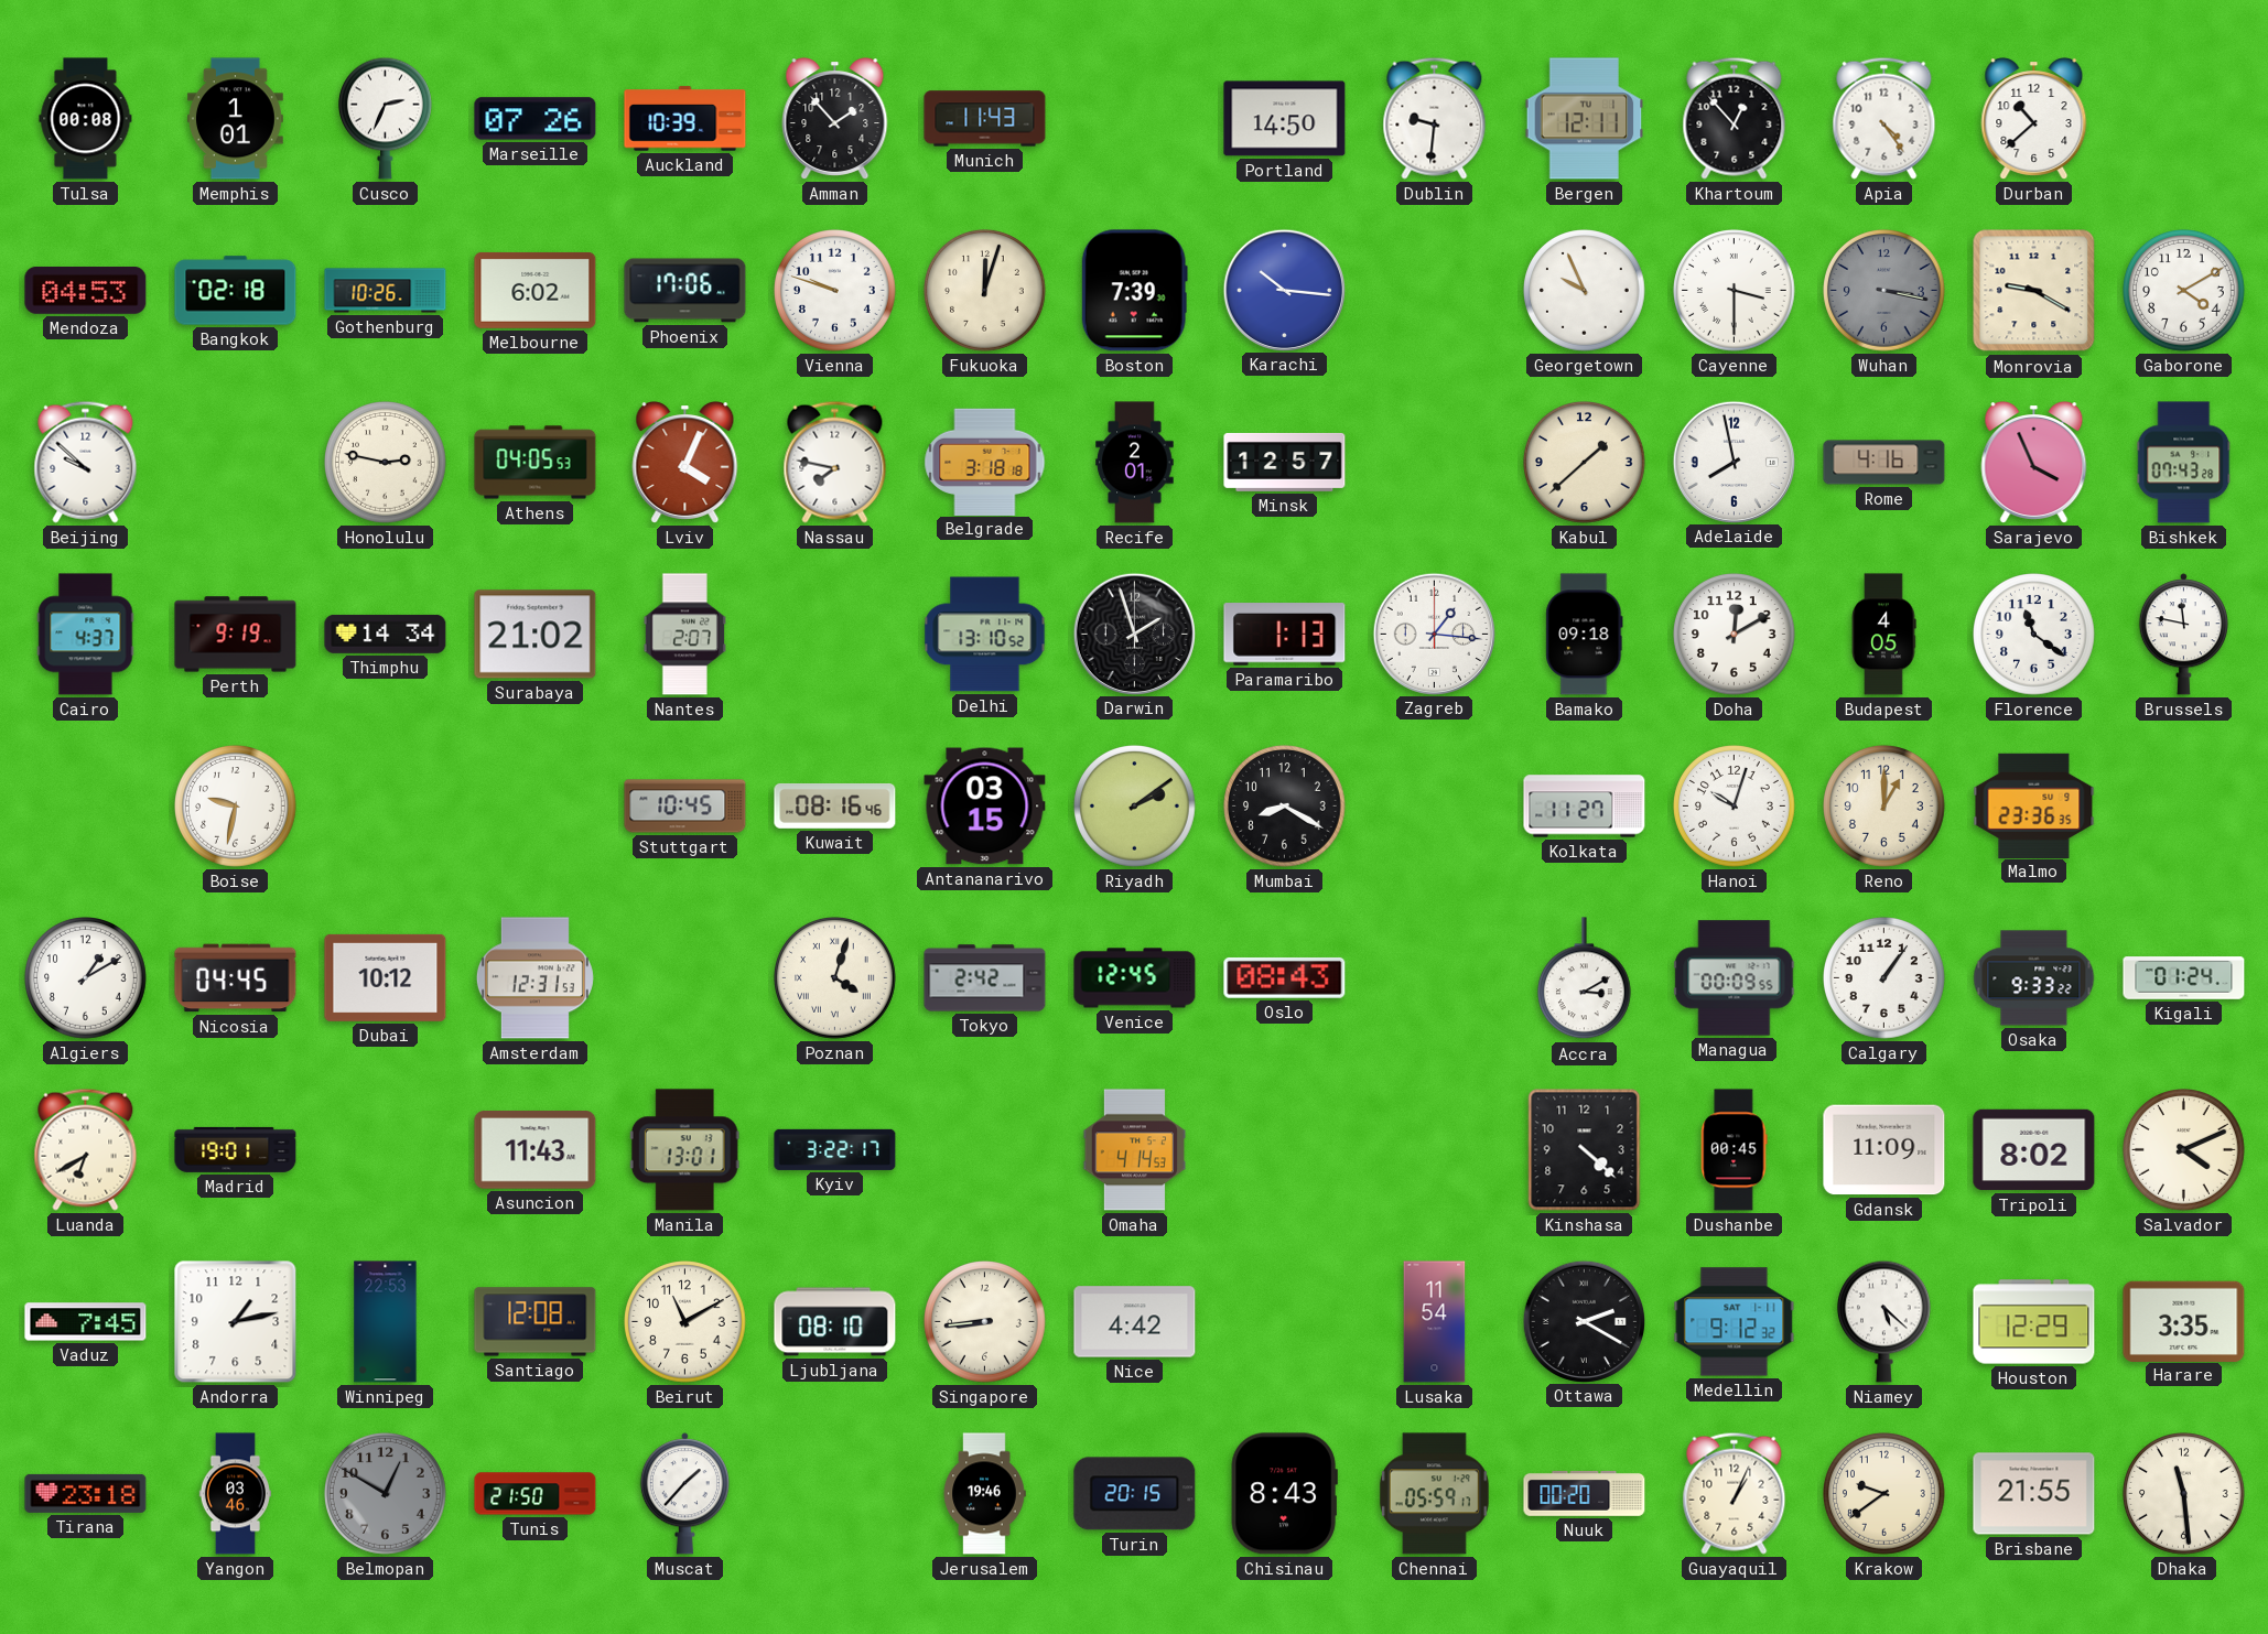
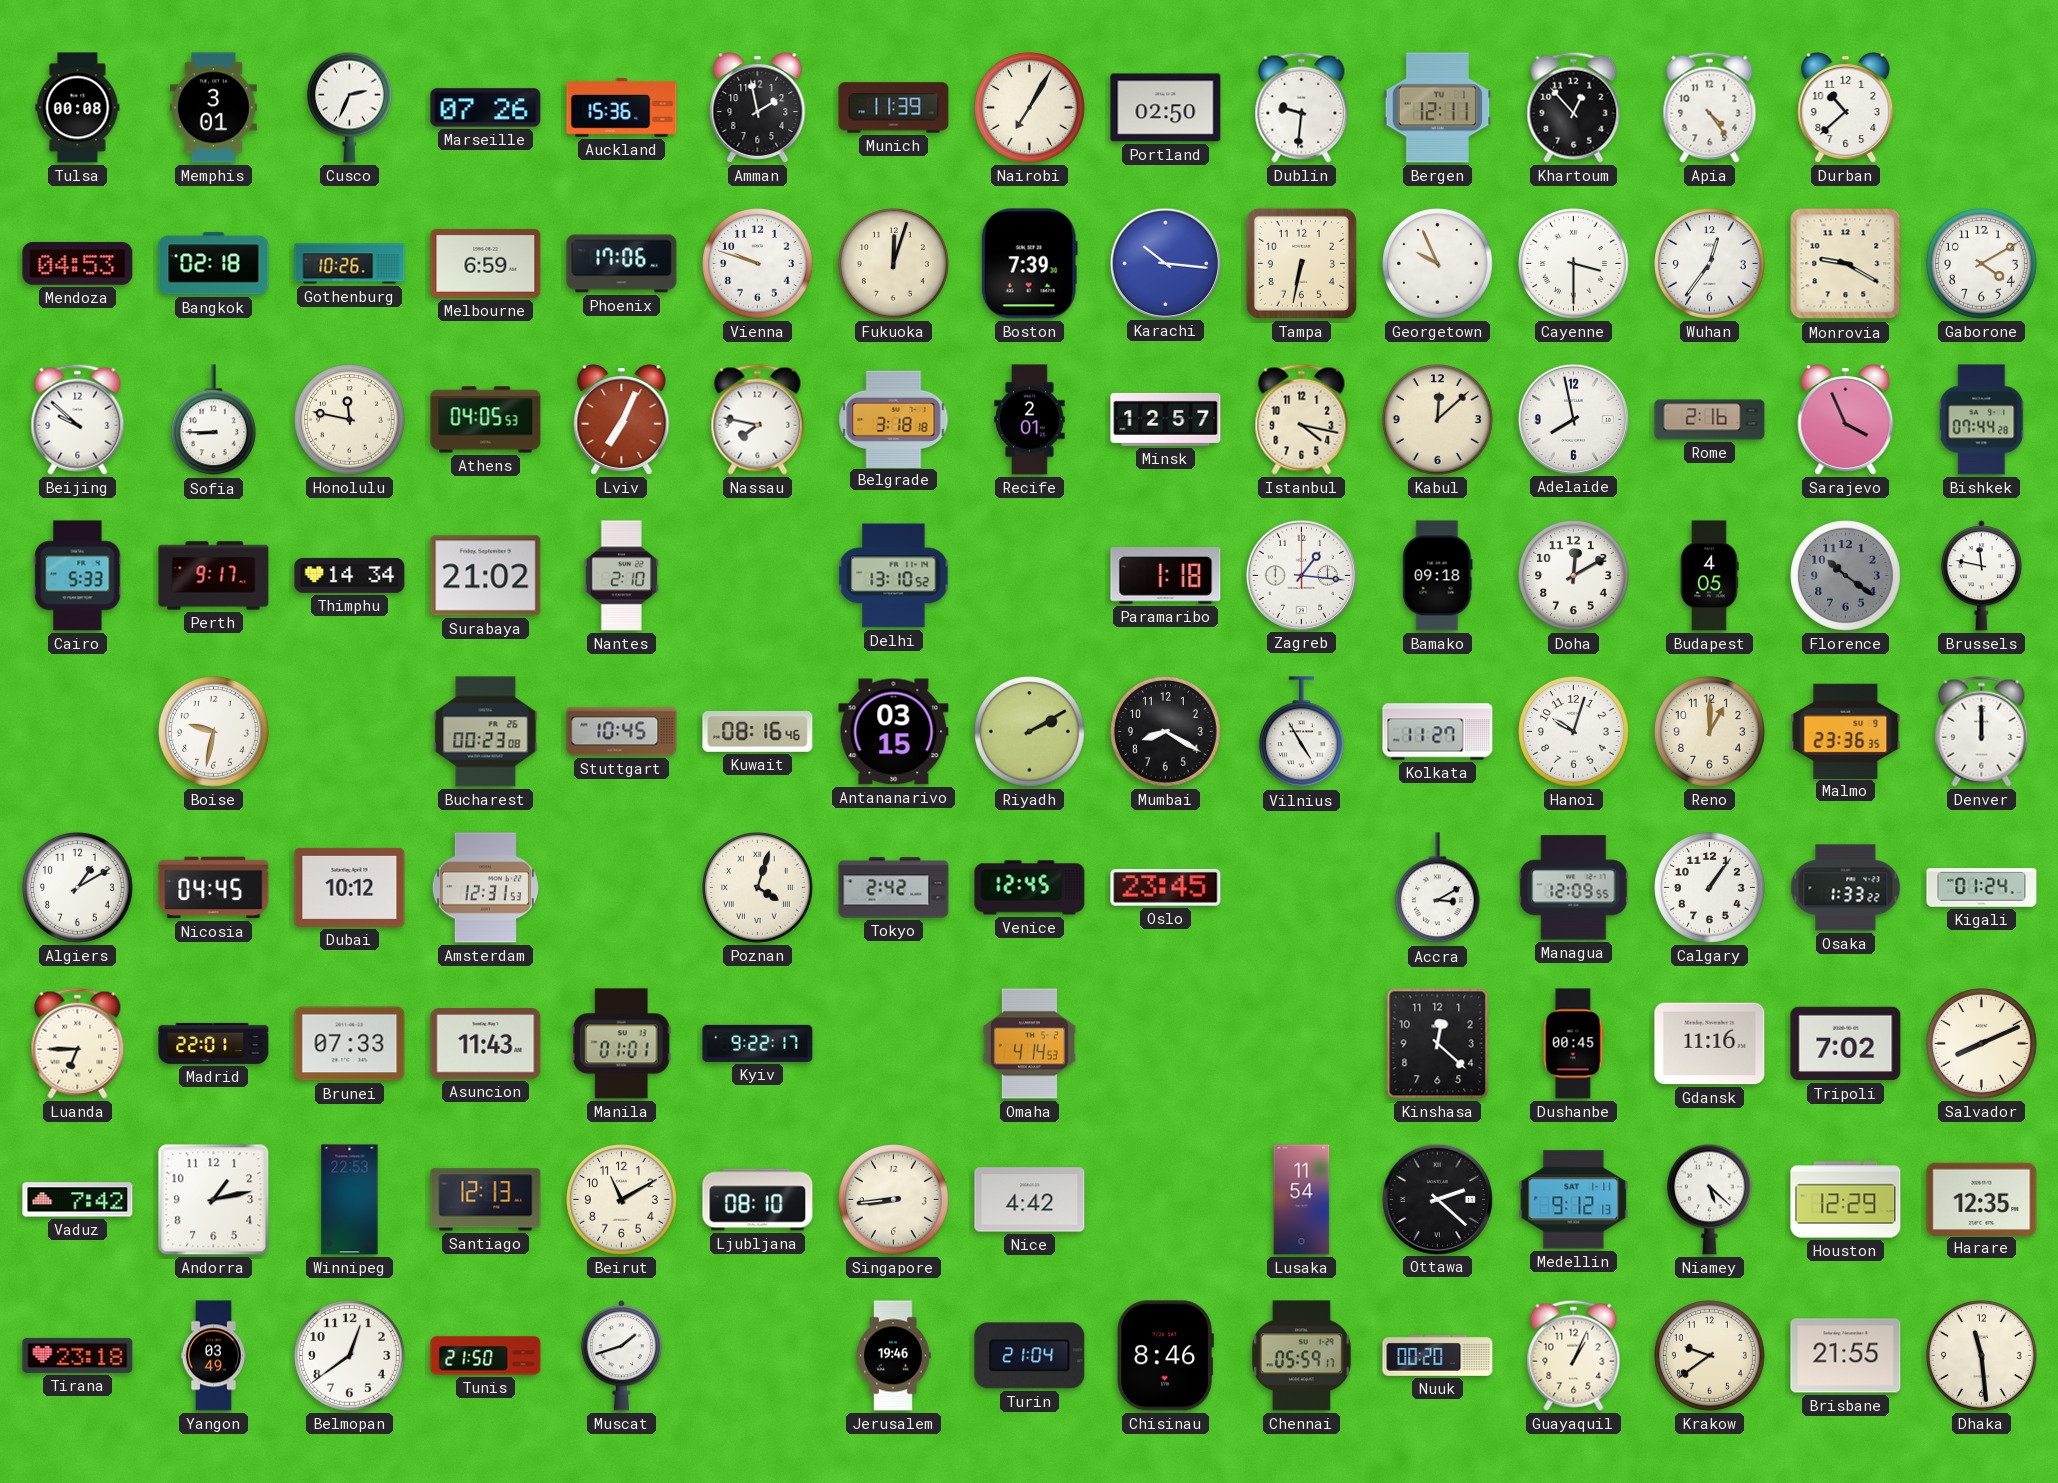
Memphis: 1:01 -> 3:01
Auckland: 10:39 -> 15:36
Amman: 1:53 -> 1:58
Munich: 11:43 -> 11:39
Nairobi: none -> 7:05
Portland: 14:50 -> 02:50
Melbourne: 6:02 -> 6:59
Tampa: none -> 6:32
Wuhan: 3:17 -> 12:36
Wuhan dial: grey -> white
Sofia: none -> 8:45
Honolulu: 2:47 -> 11:47
Lviv: 4:04 -> 7:04
Istanbul: none -> 4:17
Kabul: 1:38 -> 12:08
Rome: 4:16 -> 2:16
Bishkek: 07:43 -> 07:44
Cairo: 4:37 -> 5:33
Perth: 9:19 -> 9:17
Nantes: 2:07 -> 2:10
Darwin: 1:57 -> none
Paramaribo: 1:13 -> 1:18
Florence: 11:21 -> 10:21
Florence dial: white -> grey
Bucharest: none -> 00:23
Riyadh: 2:09 -> 2:10
Vilnius: none -> 4:55
Denver: none -> 12:00
Oslo: 08:43 -> 23:45
Managua: 00:09 -> 12:09
Osaka: 9:33 -> 1:33
Luanda: 6:40 -> 6:45
Madrid: 19:01 -> 22:01
Brunei: none -> 07:33
Manila: 13:01 -> 01:01
Kyiv: 3:22 -> 9:22
Kinshasa: 4:22 -> 12:22
Gdansk: 11:09 -> 11:16
Tripoli: 8:02 -> 7:02
Salvador: 4:11 -> 8:11
Vaduz: 7:45 -> 7:42
Santiago: 12:08 -> 12:13
Ottawa: 2:20 -> 2:22
Medellin: 9:12:32 -> 9:12:13
Harare: 3:35 -> 12:35
Yangon: 03:46 -> 03:49
Belmopan: 12:50 -> 12:39
Belmopan dial: grey -> white
Muscat: 1:37 -> 1:42
Turin: 20:15 -> 21:04
Chisinau: 8:43 -> 8:46
